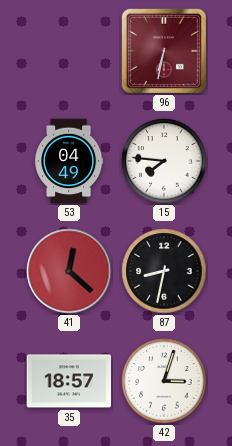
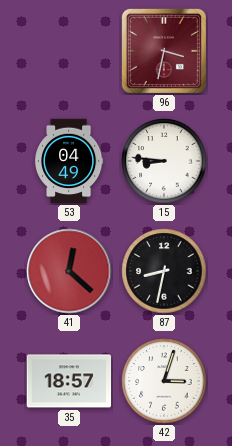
96: 6:32 -> 3:32
15: 7:46 -> 8:46
